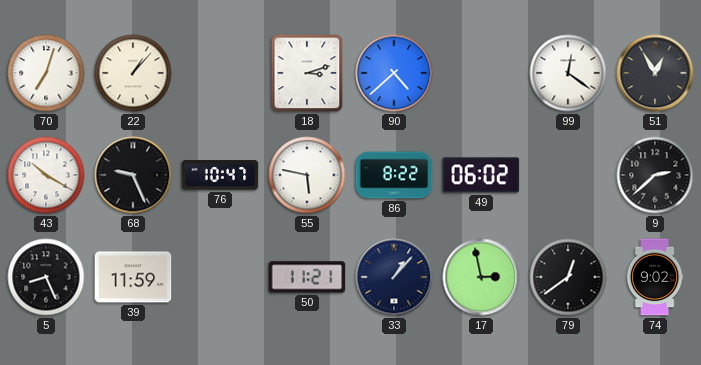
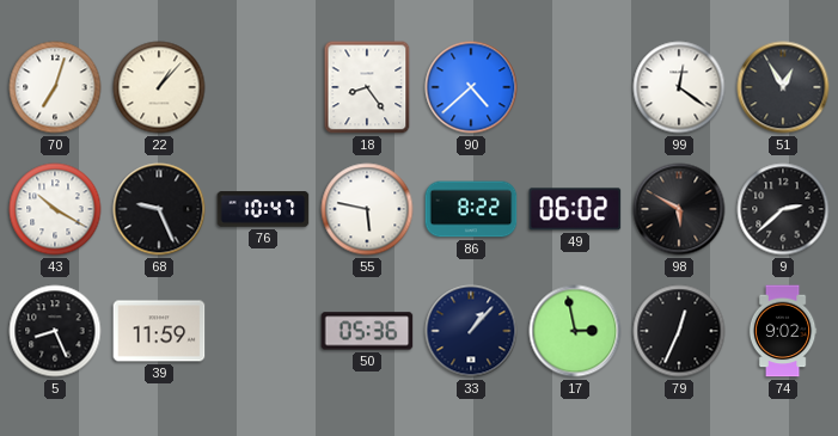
18: 3:12 -> 8:24
98: none -> 5:50
50: 11:21 -> 05:36
79: 12:39 -> 12:34
